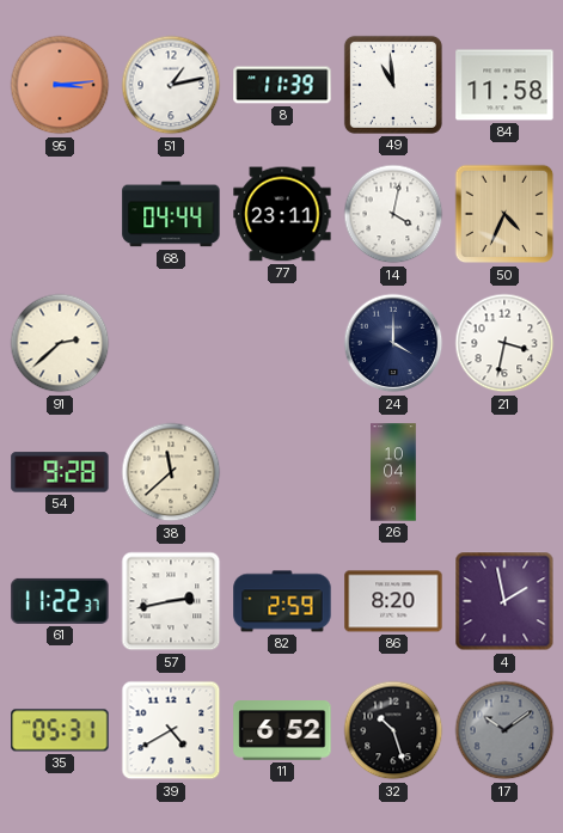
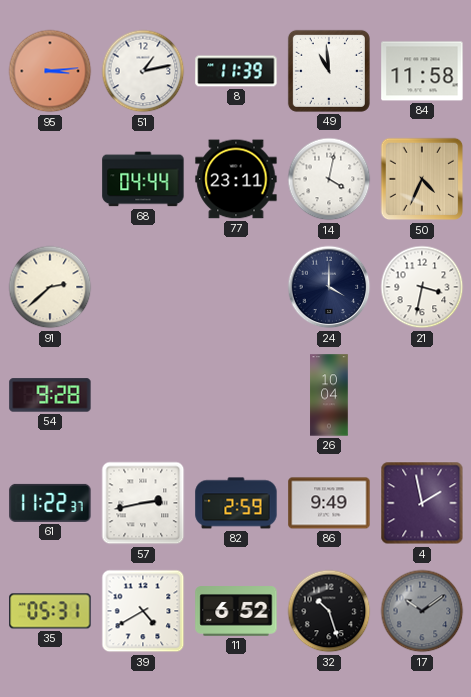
38: 11:38 -> none
86: 8:20 -> 9:49
